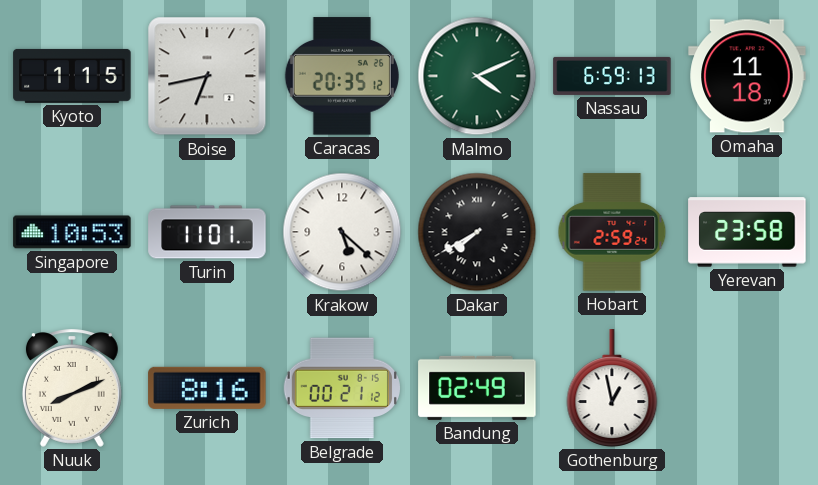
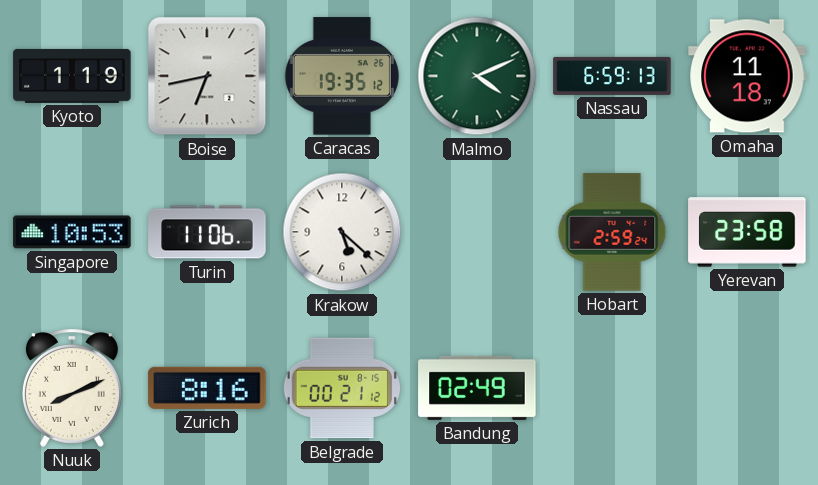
Kyoto: 1:15 -> 1:19
Caracas: 20:35 -> 19:35
Turin: 11:01 -> 11:06
Dakar: 7:40 -> none
Gothenburg: 12:58 -> none
